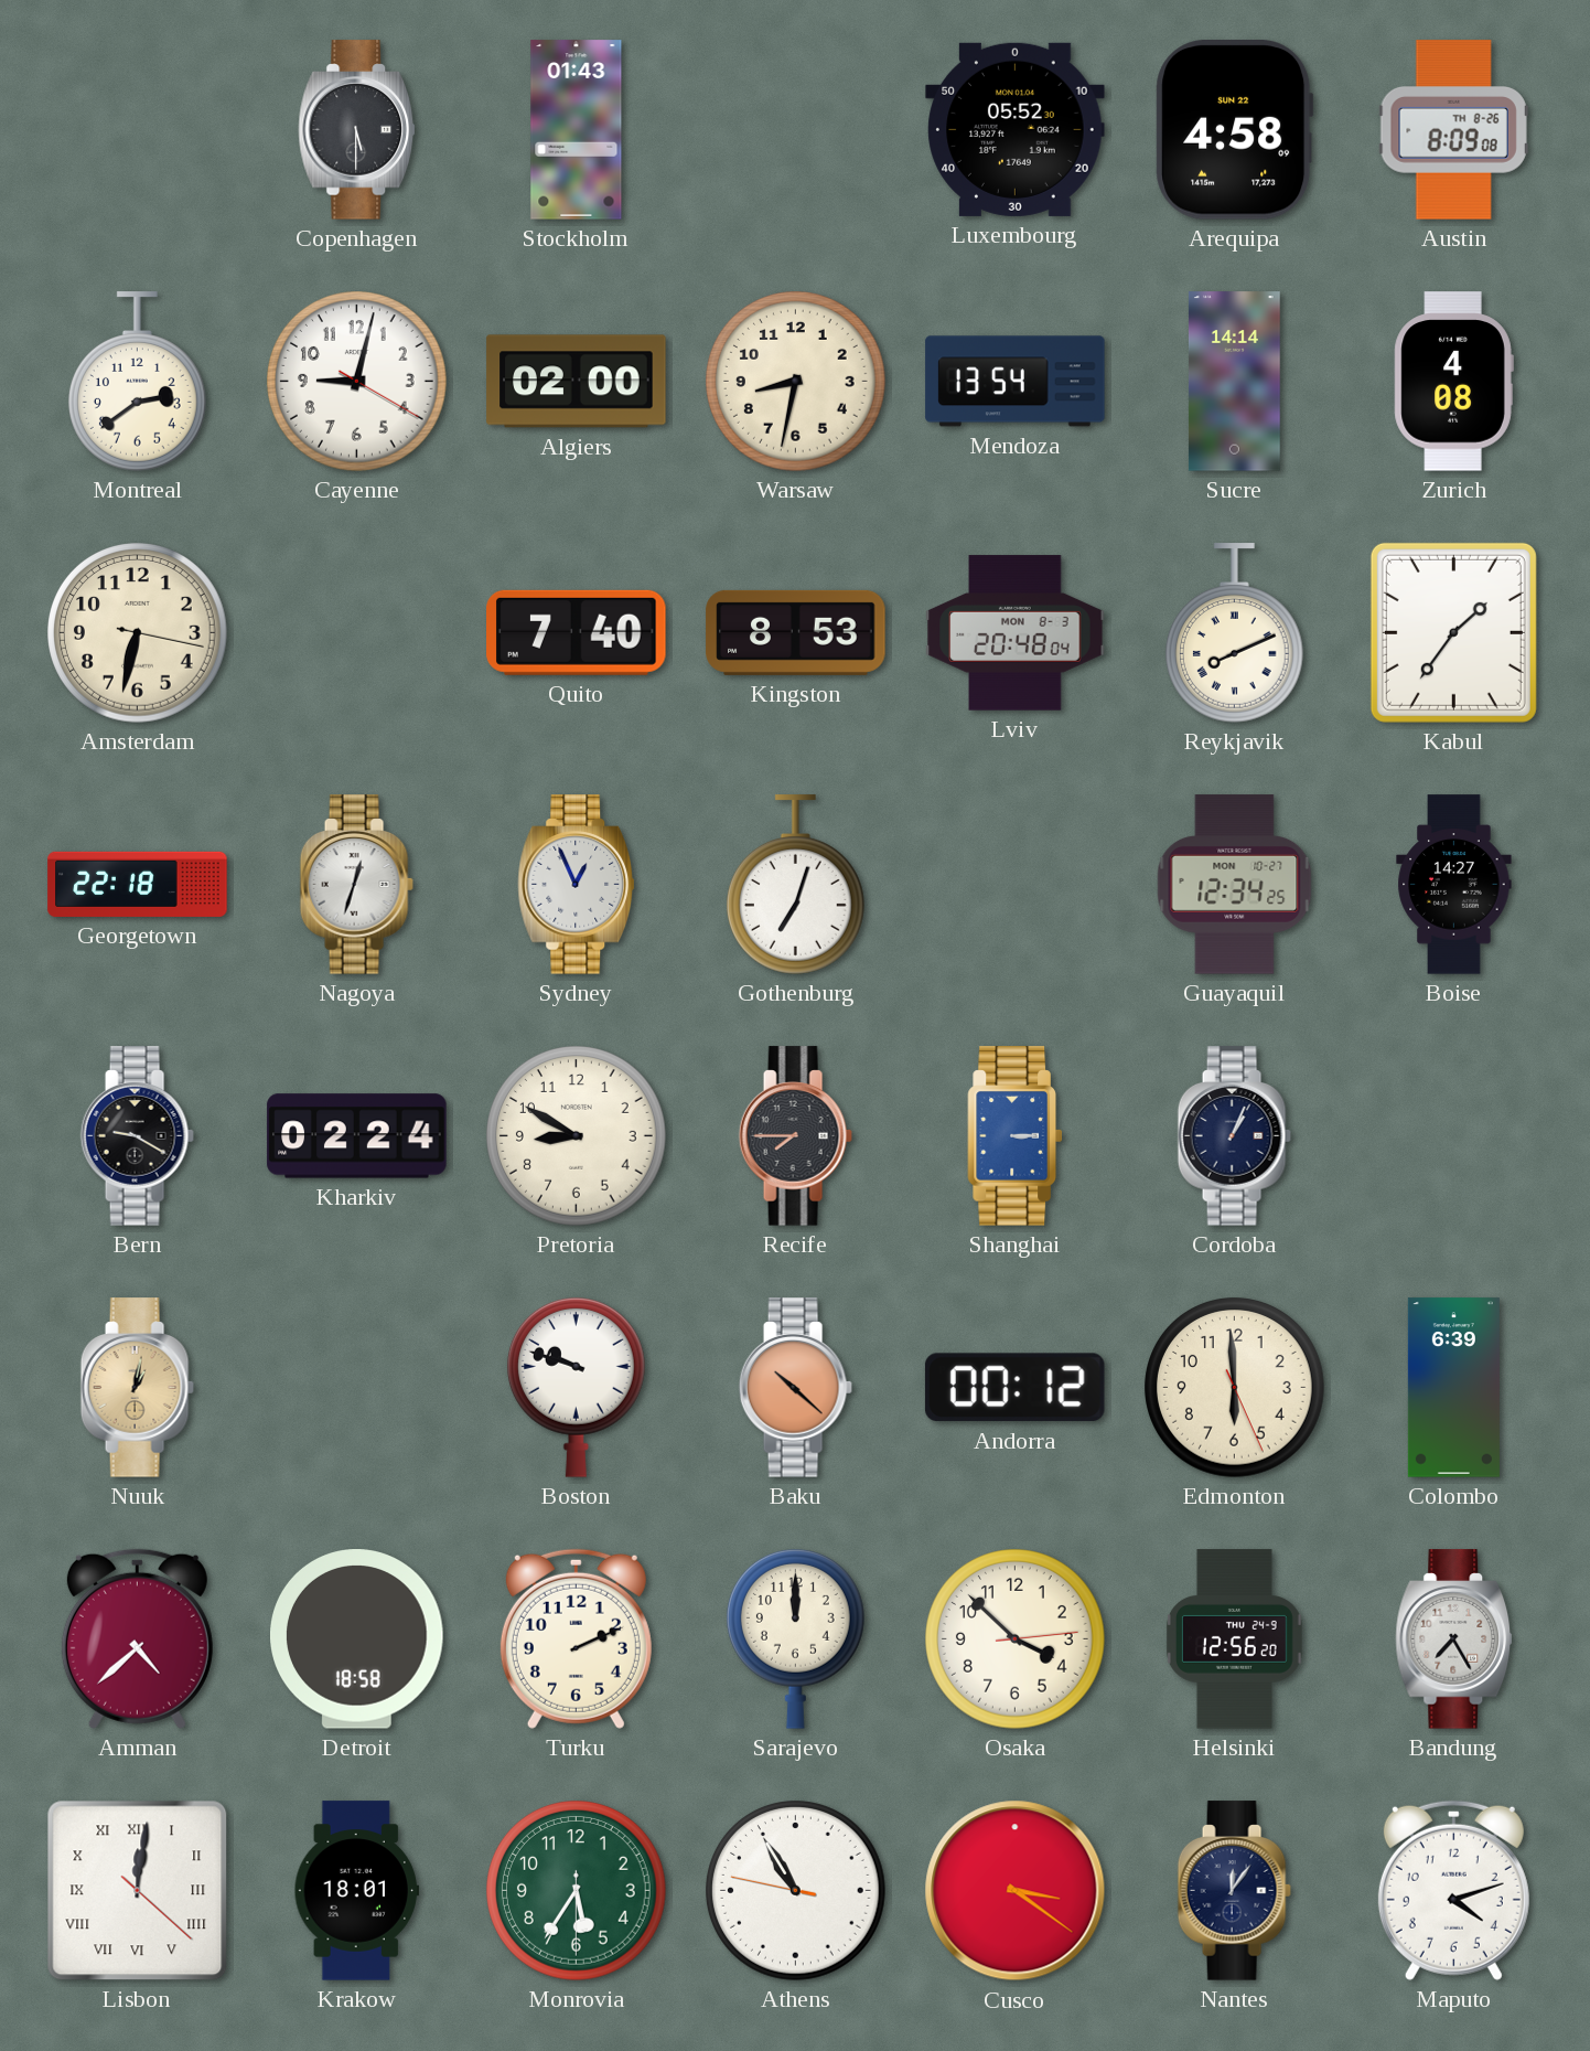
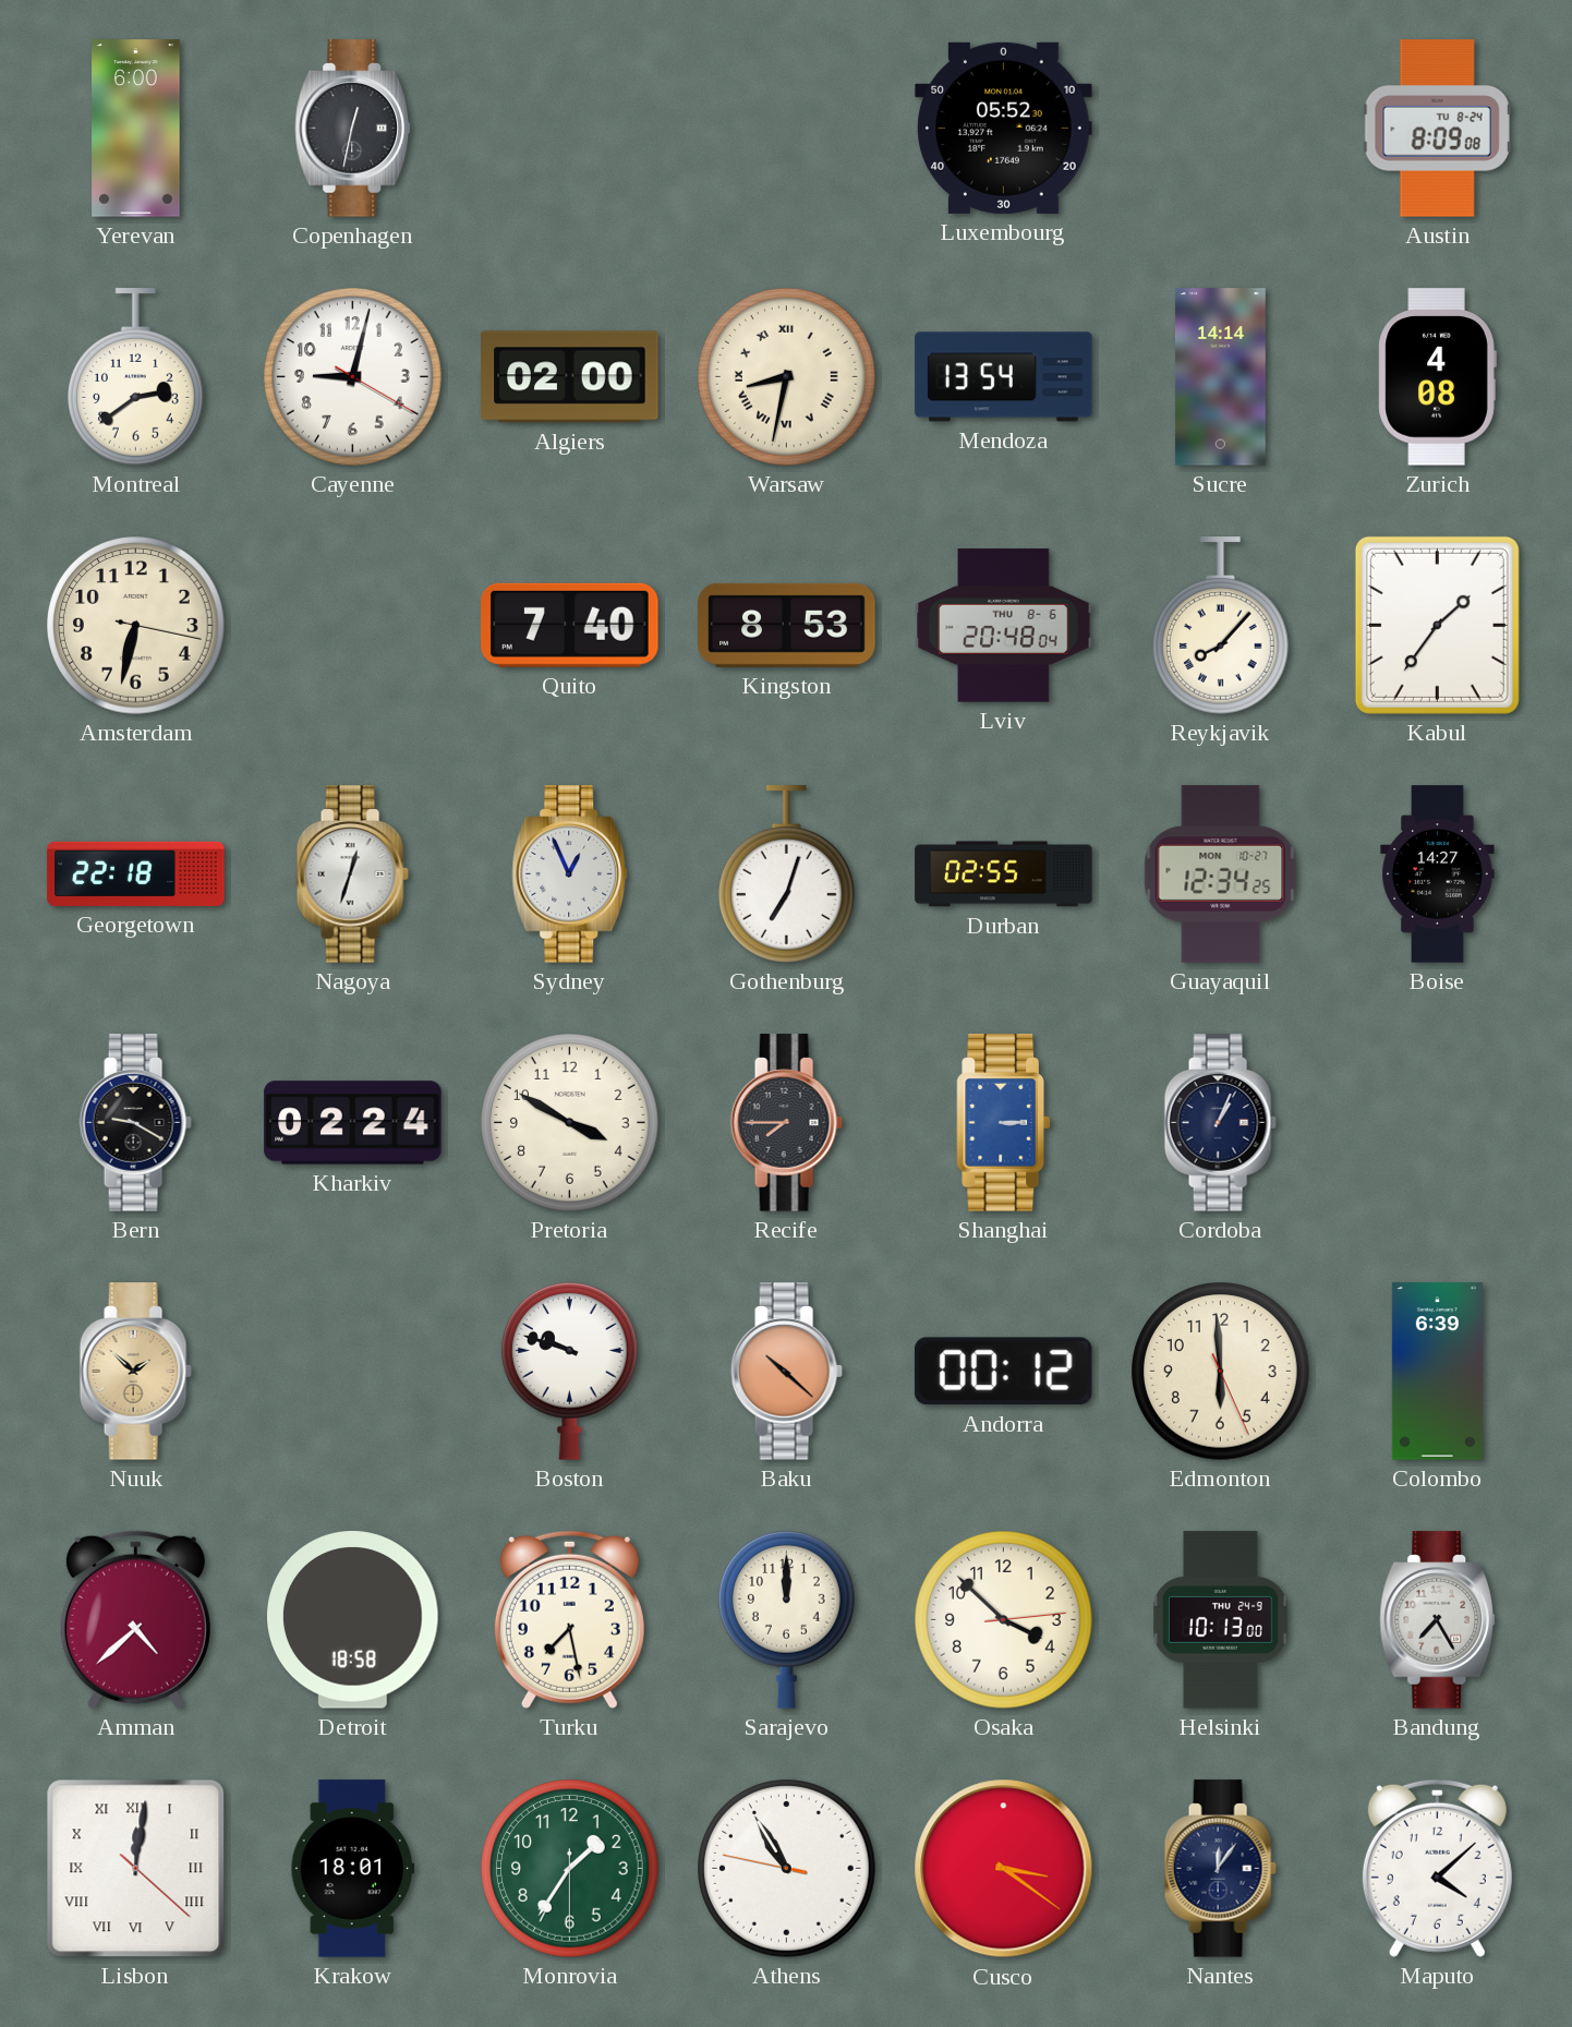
Yerevan: none -> 6:00
Copenhagen: 5:30 -> 12:32
Stockholm: 01:43 -> none
Arequipa: 4:58 -> none
Austin date: TH 8-26 -> TU 8-24
Warsaw numerals: Arabic -> Roman
Lviv date: MON 8-3 -> THU 8-6
Reykjavik: 8:11 -> 8:07
Durban: none -> 02:55
Pretoria: 8:50 -> 3:50
Nuuk: 1:02 -> 1:52
Turku: 2:11 -> 7:28
Helsinki: 12:56 -> 10:13
Monrovia: 5:35 -> 1:35
Maputo: 4:12 -> 4:08
